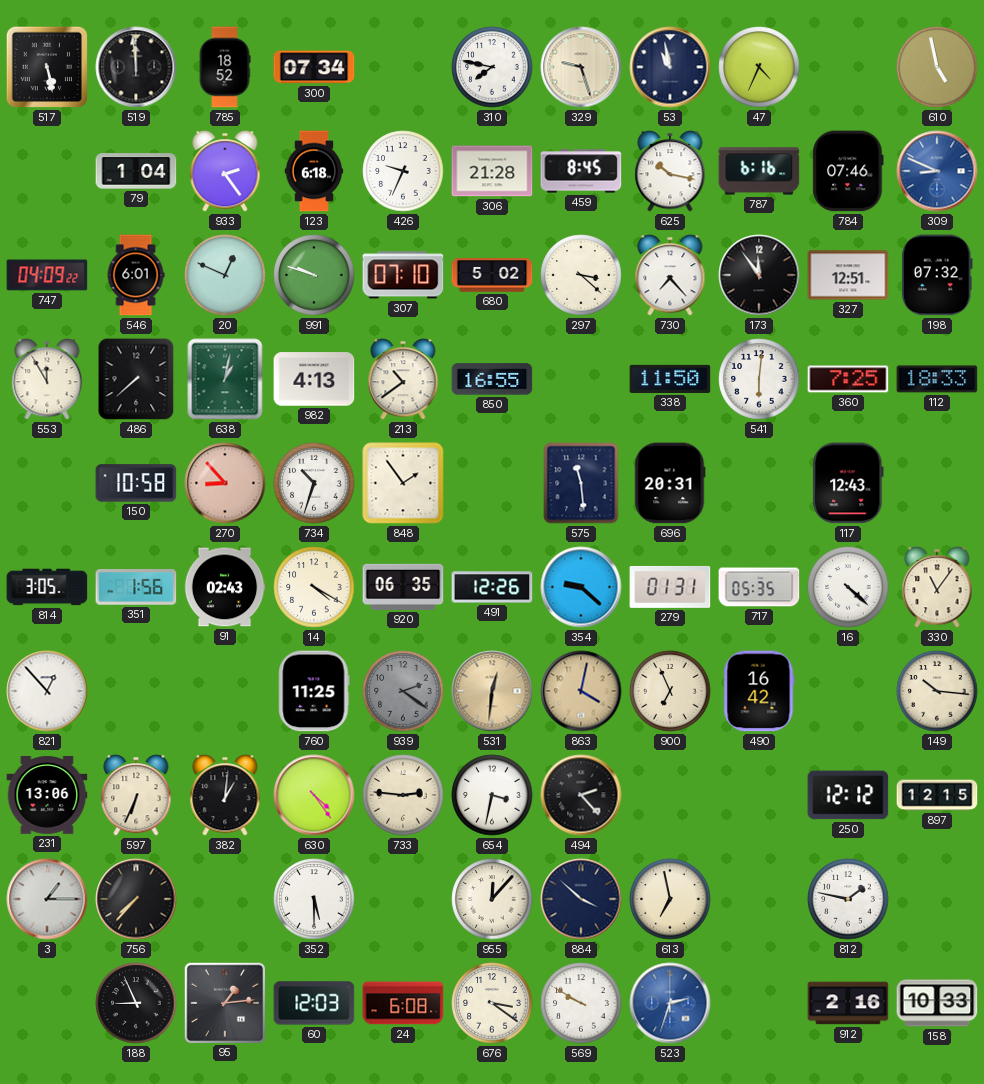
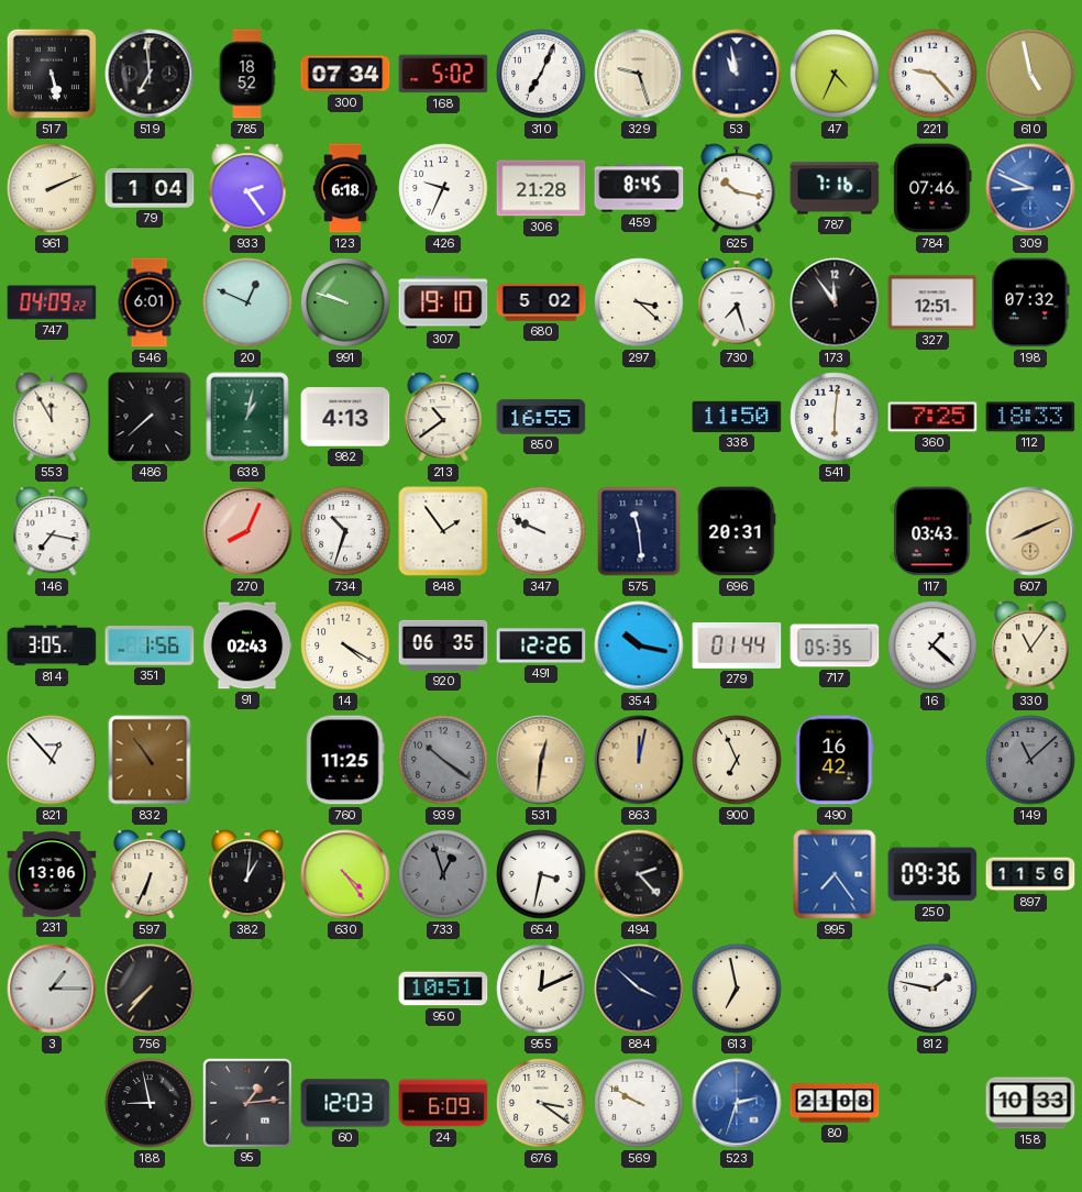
519: 11:59 -> 6:59
168: none -> 5:02
310: 7:47 -> 7:04
221: none -> 9:23
961: none -> 2:11
787: 6:16 -> 7:16
307: 07:10 -> 19:10
730: 7:23 -> 7:27
146: none -> 7:17
150: 10:58 -> none
270: 8:53 -> 8:04
347: none -> 9:49
117: 12:43 -> 03:43
607: none -> 8:11
354: 9:22 -> 10:17
279: 01:31 -> 01:44
16: 4:22 -> 1:22
832: none -> 10:54
939: 2:21 -> 10:21
863: 4:02 -> 12:02
149: 10:16 -> 11:08
149 dial: cream -> grey
733: 2:46 -> 12:57
733 dial: cream -> grey
995: none -> 7:24
250: 12:12 -> 09:36
897: 12:15 -> 11:56
352: 5:30 -> none
950: none -> 10:51
955: 12:07 -> 12:11
188: 8:56 -> 8:58
24: 6:08 -> 6:09
80: none -> 21:08
912: 2:16 -> none
